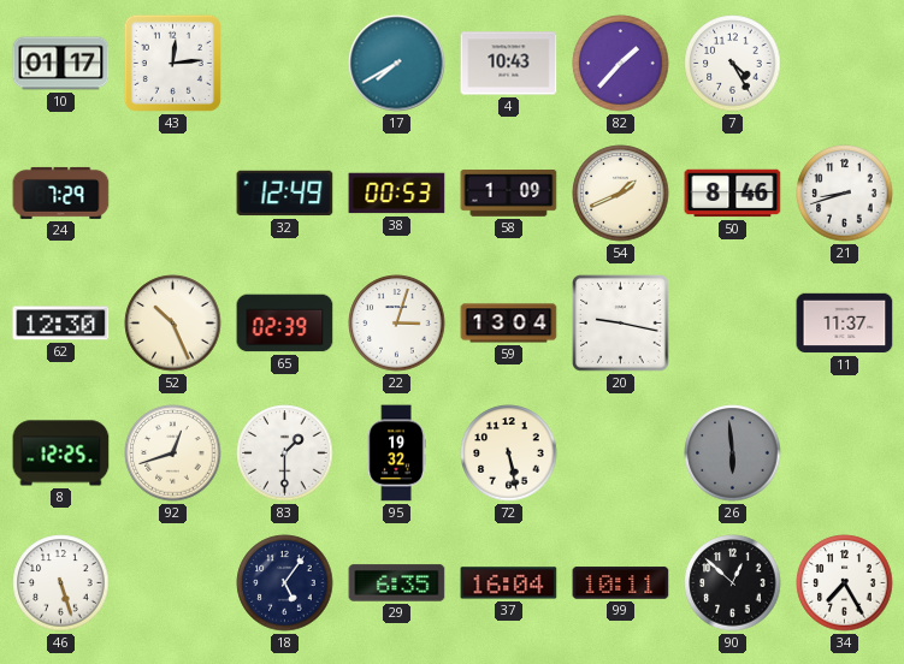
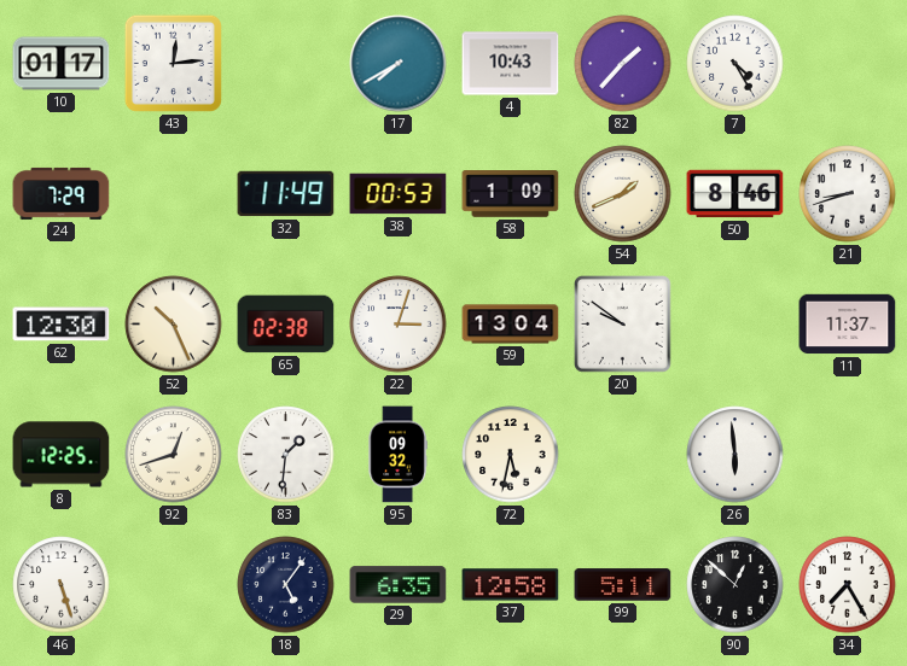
32: 12:49 -> 11:49
65: 02:39 -> 02:38
20: 9:17 -> 9:51
83: 1:30 -> 1:31
95: 19:32 -> 09:32
72: 5:28 -> 5:32
26 dial: grey -> white
37: 16:04 -> 12:58
99: 10:11 -> 5:11
